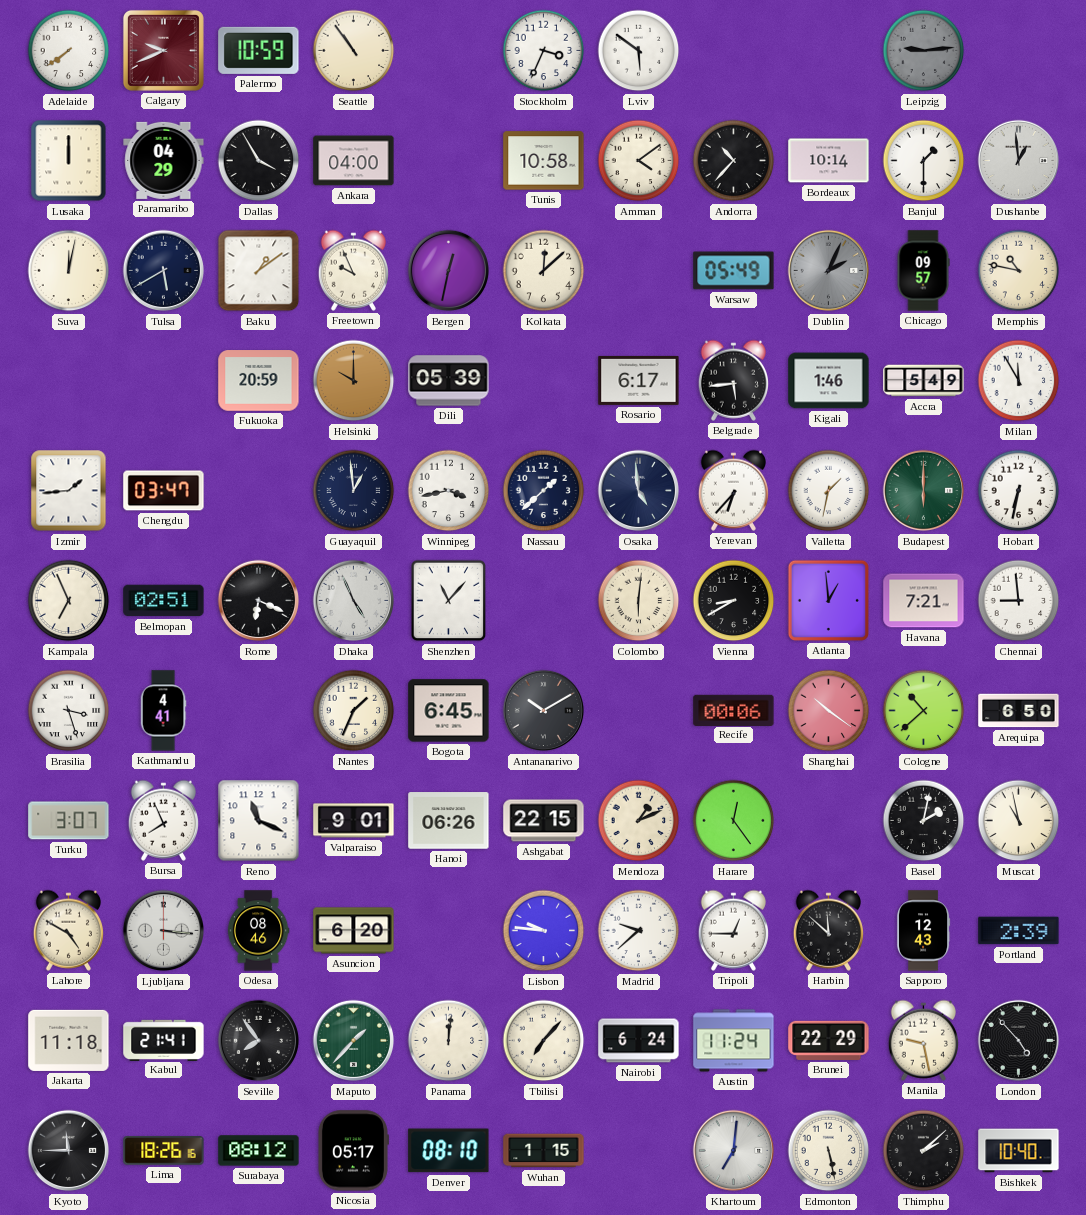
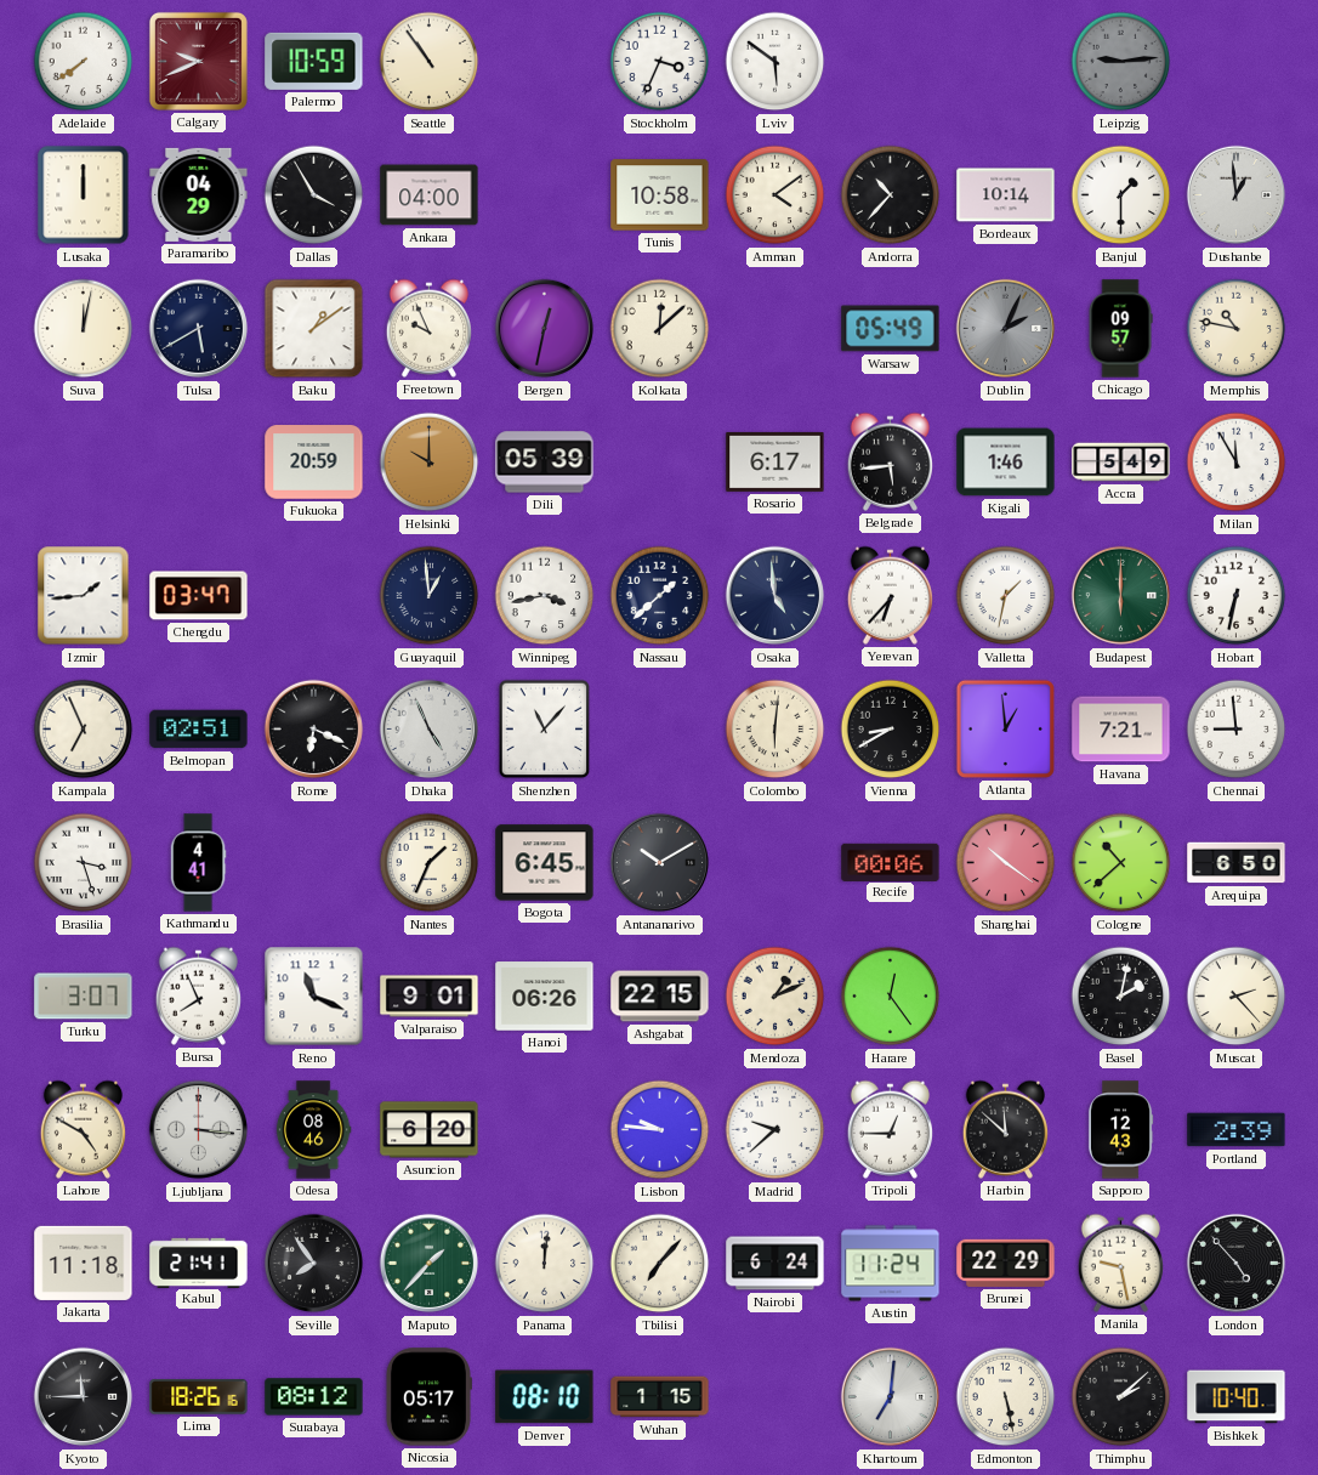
Muscat: 10:58 -> 2:23
